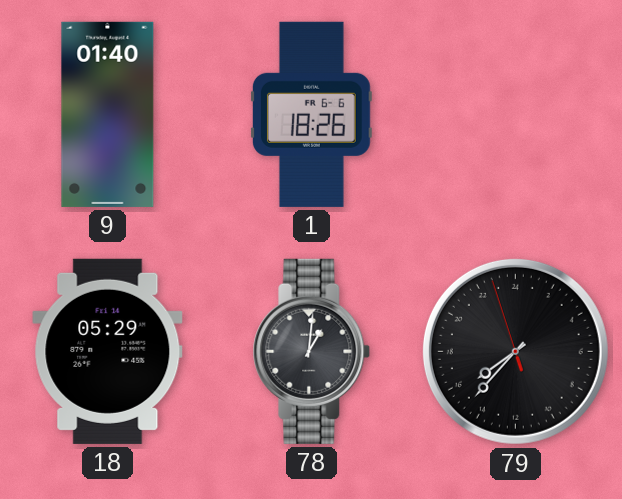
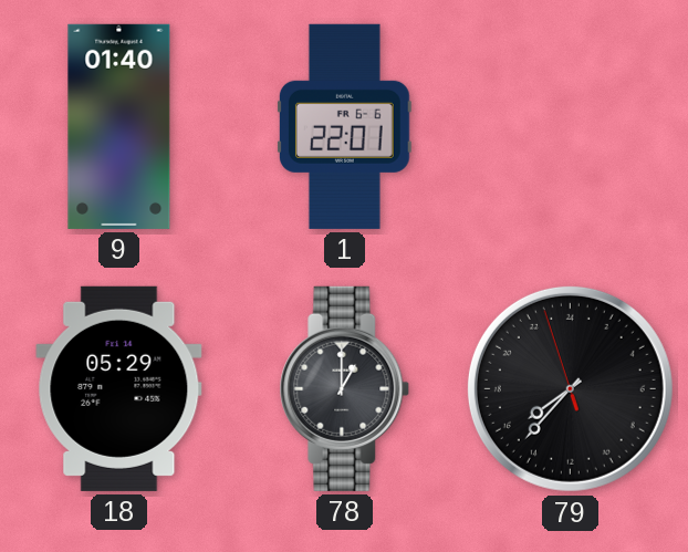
1: 18:26 -> 22:01
78: 1:01 -> 1:00
